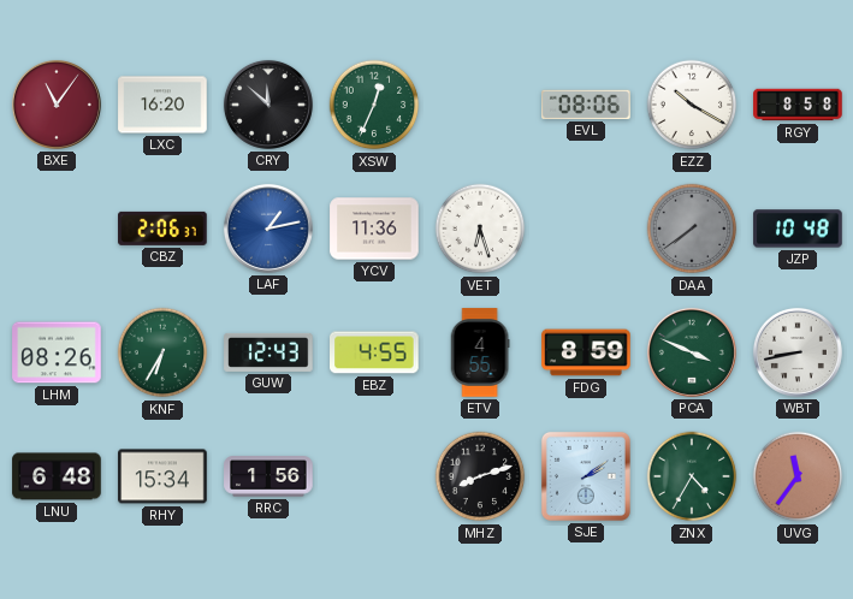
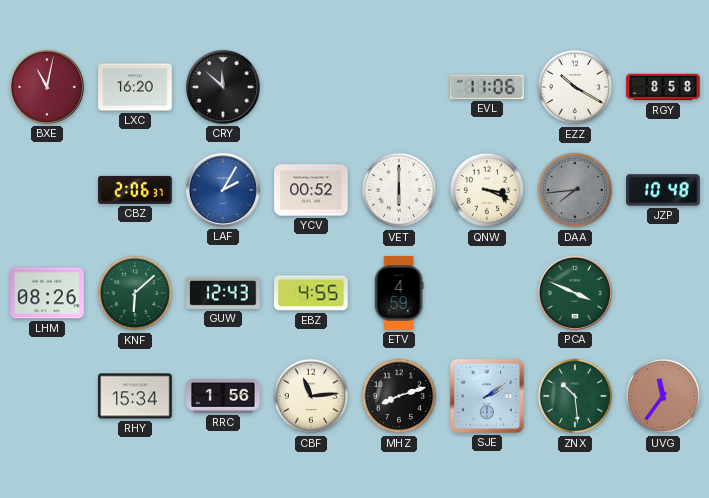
BXE: 11:06 -> 11:02
XSW: 12:34 -> none
EVL: 08:06 -> 11:06
LAF: 1:13 -> 2:05
YCV: 11:36 -> 00:52
VET: 6:27 -> 6:00
QNW: none -> 3:19
DAA: 7:39 -> 7:44
KNF: 6:35 -> 6:08
ETV: 4:55 -> 4:59
FDG: 8:59 -> none
WBT: 8:43 -> none
LNU: 6:48 -> none
CBF: none -> 11:14
ZNX: 4:35 -> 10:29
